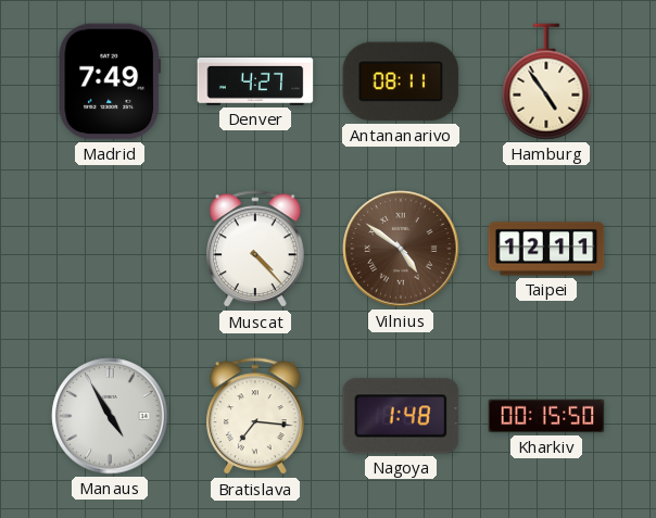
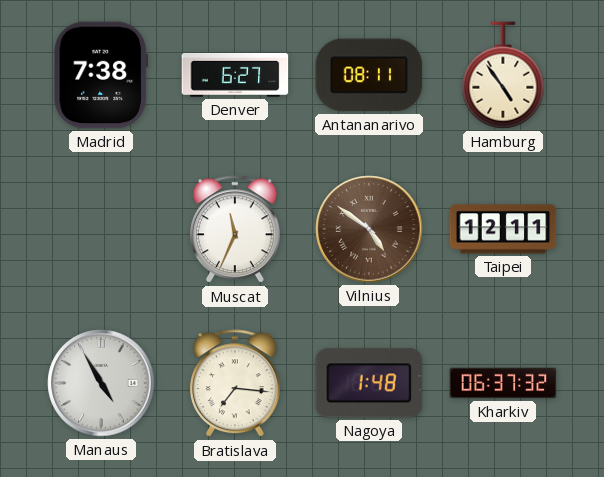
Madrid: 7:49 -> 7:38
Denver: 4:27 -> 6:27
Muscat: 4:23 -> 11:34
Kharkiv: 00:15 -> 06:37
